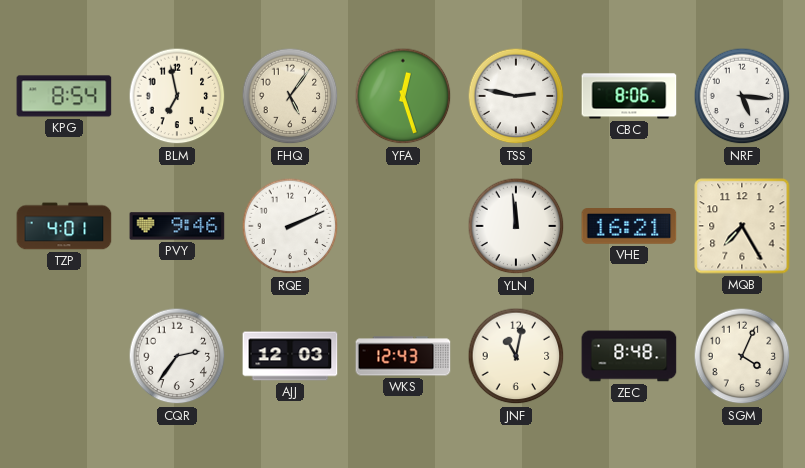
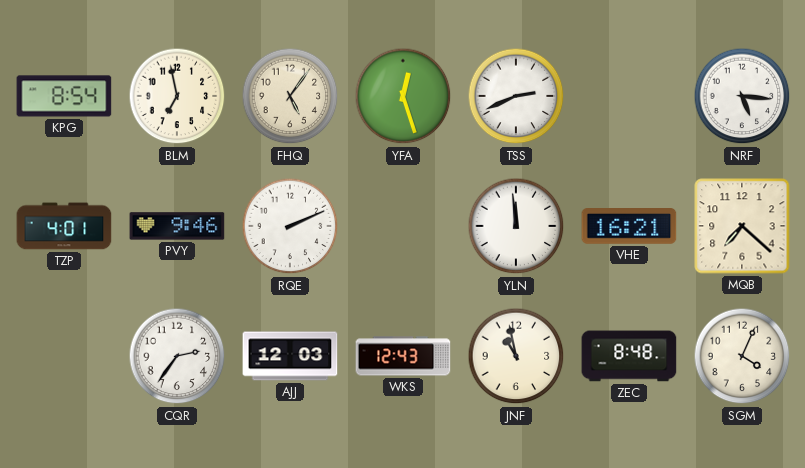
TSS: 2:47 -> 2:41
CBC: 8:06 -> none
MQB: 7:25 -> 7:22
JNF: 11:02 -> 10:58
